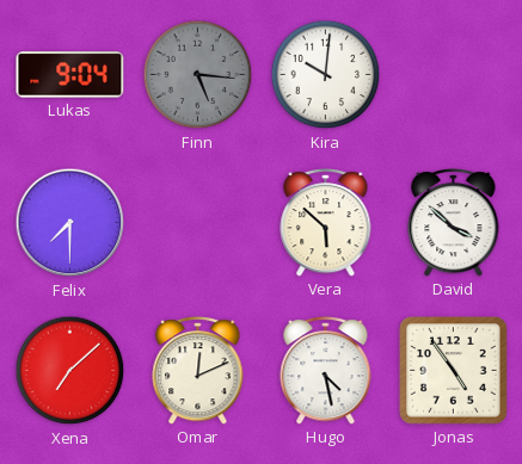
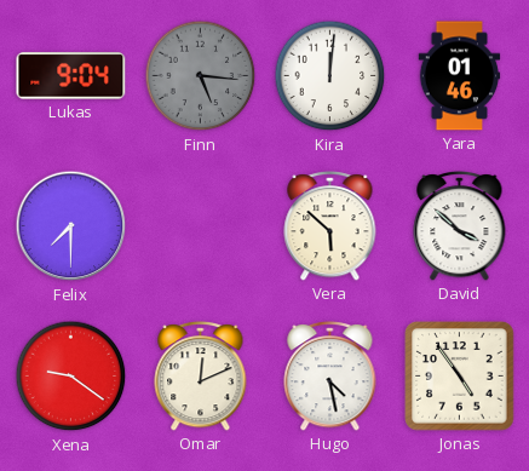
Kira: 10:01 -> 12:01
Yara: none -> 01:46
Xena: 7:08 -> 9:21
